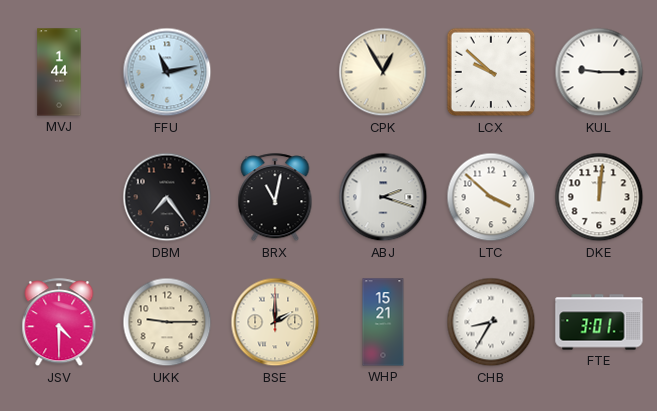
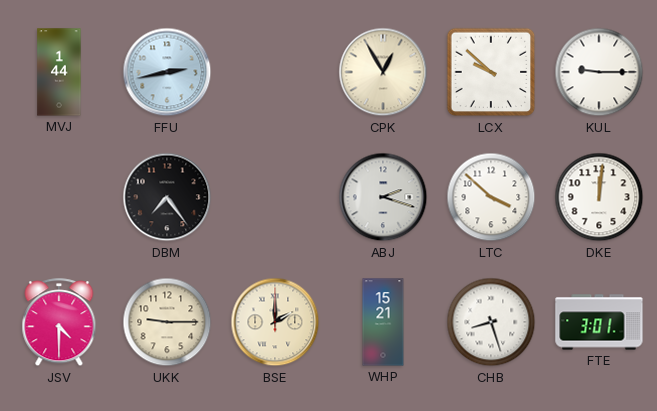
FFU: 11:13 -> 2:43
BRX: 11:02 -> none
CHB: 8:35 -> 8:27
